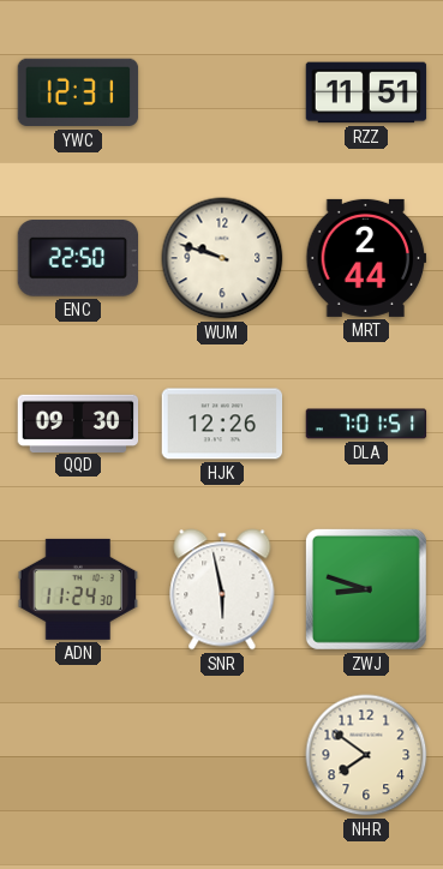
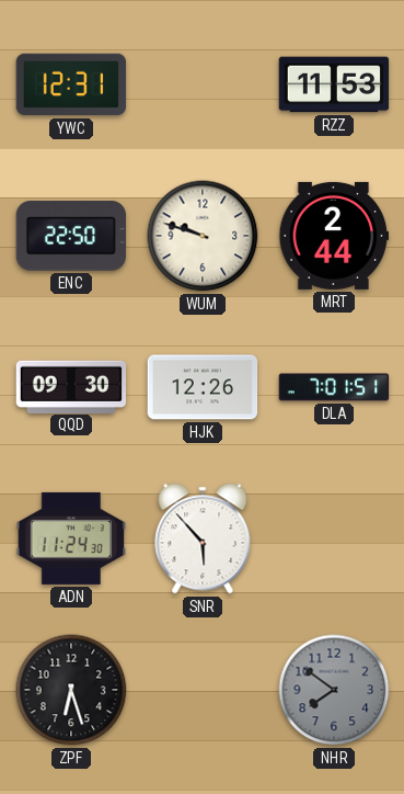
RZZ: 11:51 -> 11:53
SNR: 5:58 -> 5:53
ZWJ: 8:48 -> none
ZPF: none -> 6:27
NHR dial: cream -> grey
